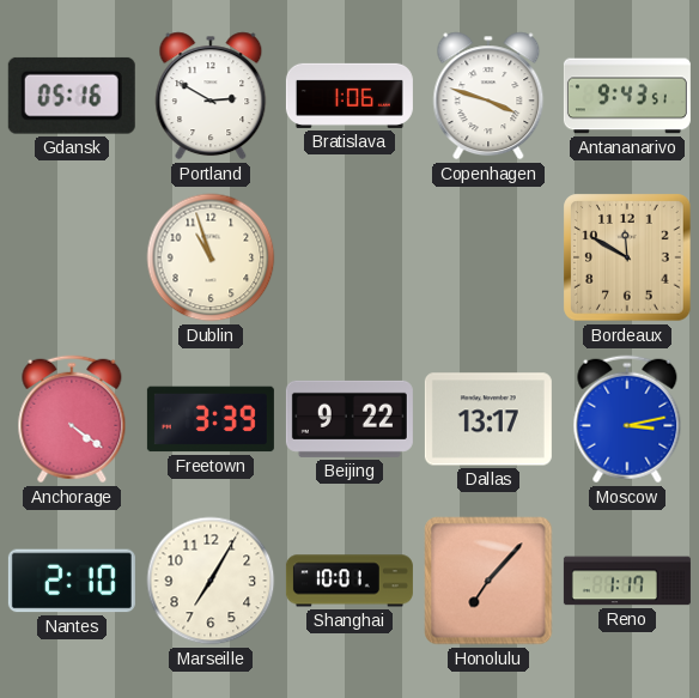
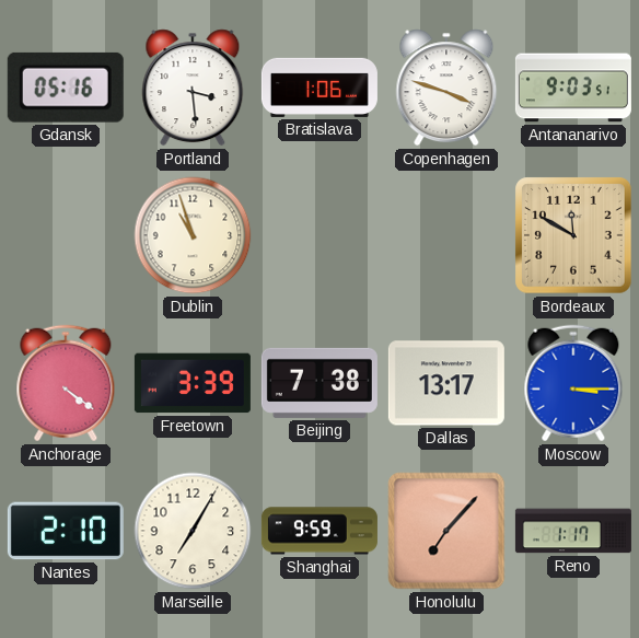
Portland: 2:50 -> 3:29
Antananarivo: 9:43 -> 9:03
Beijing: 9:22 -> 7:38
Moscow: 3:13 -> 3:15
Shanghai: 10:01 -> 9:59
